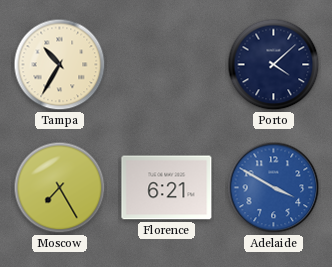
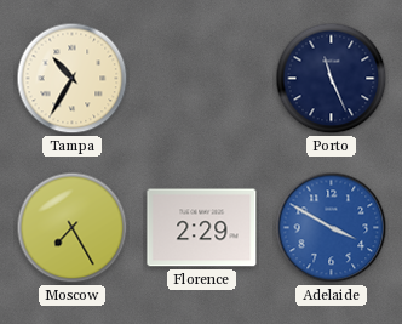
Porto: 4:08 -> 11:26
Florence: 6:21 -> 2:29
